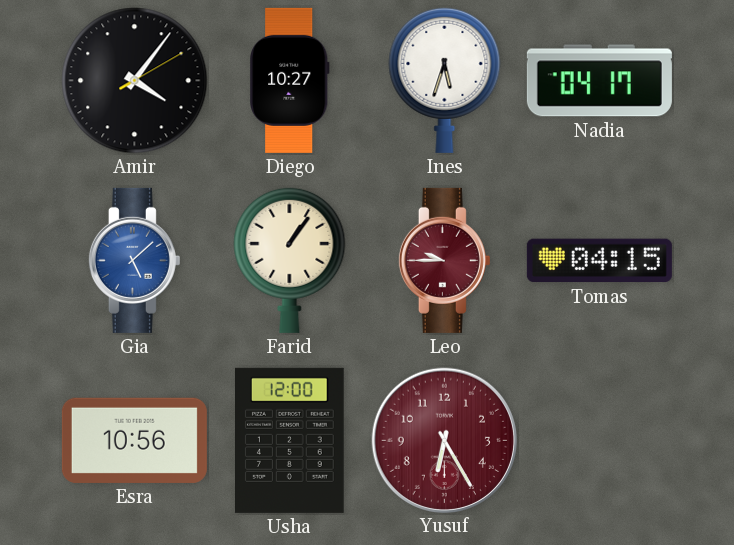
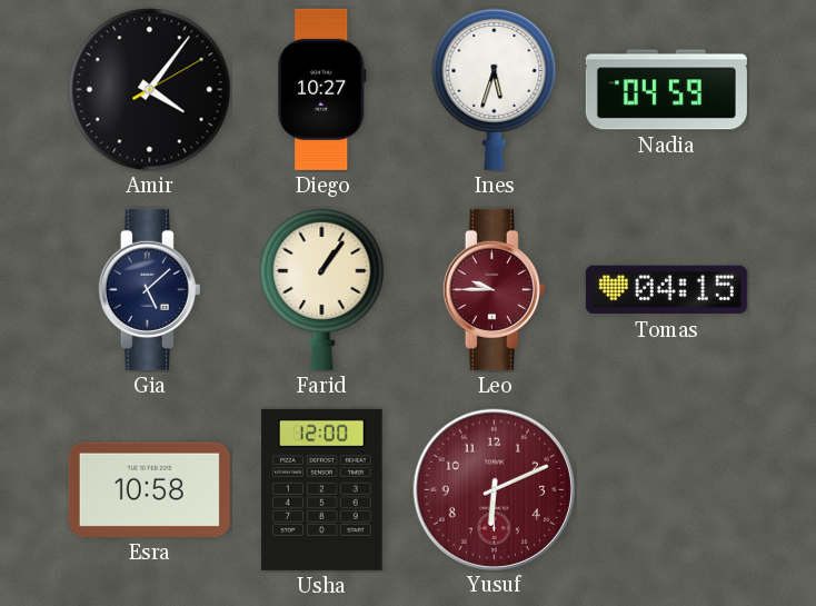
Nadia: 04:17 -> 04:59
Gia dial: blue -> navy
Esra: 10:56 -> 10:58
Yusuf: 6:25 -> 6:11
